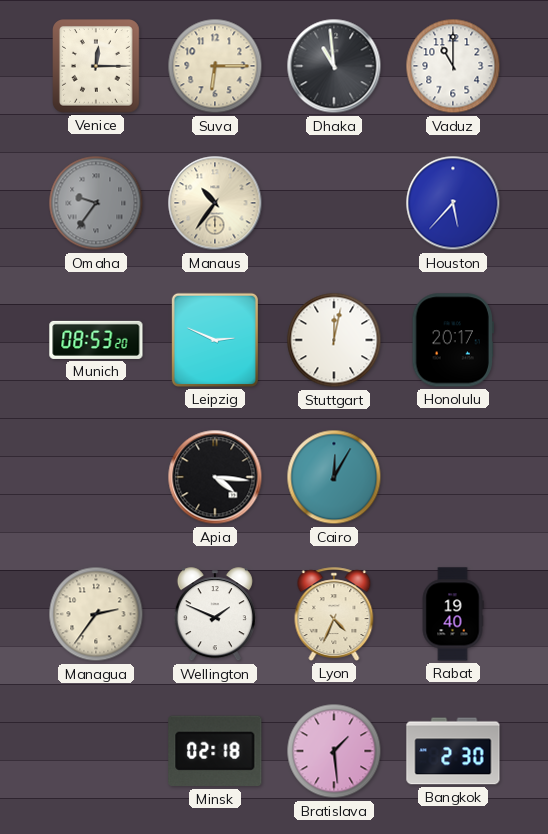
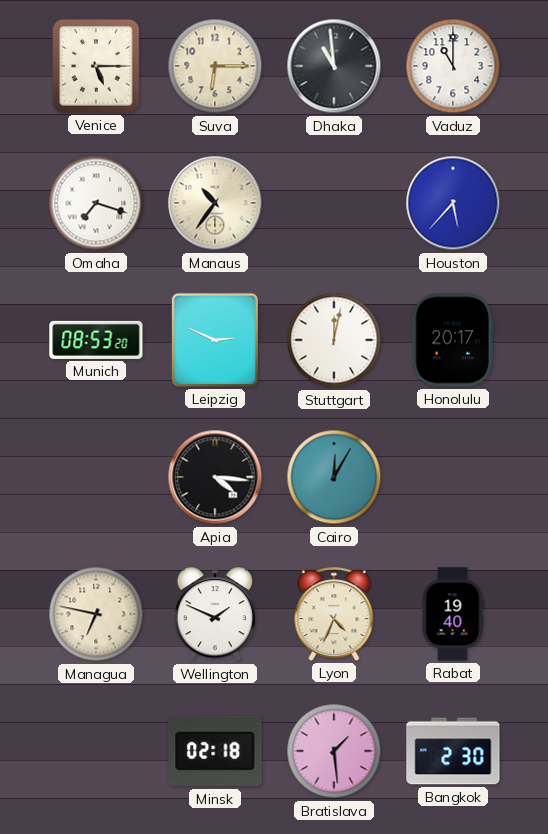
Venice: 12:15 -> 5:15
Omaha: 9:36 -> 7:18
Omaha dial: grey -> white
Managua: 2:36 -> 6:47
